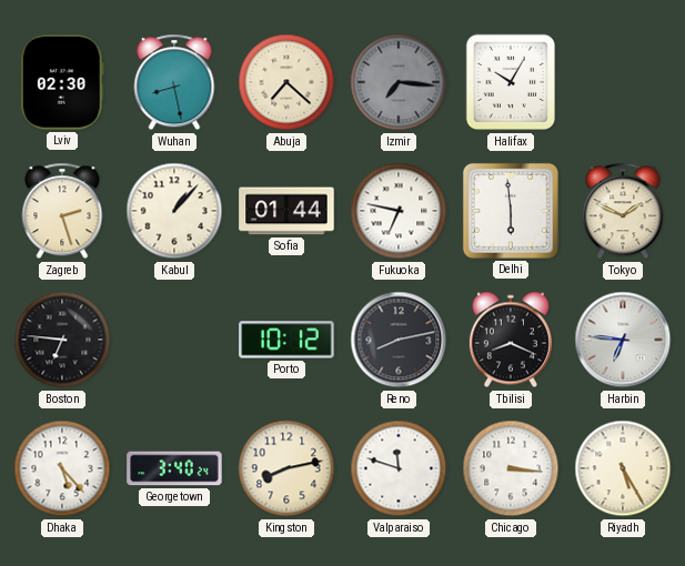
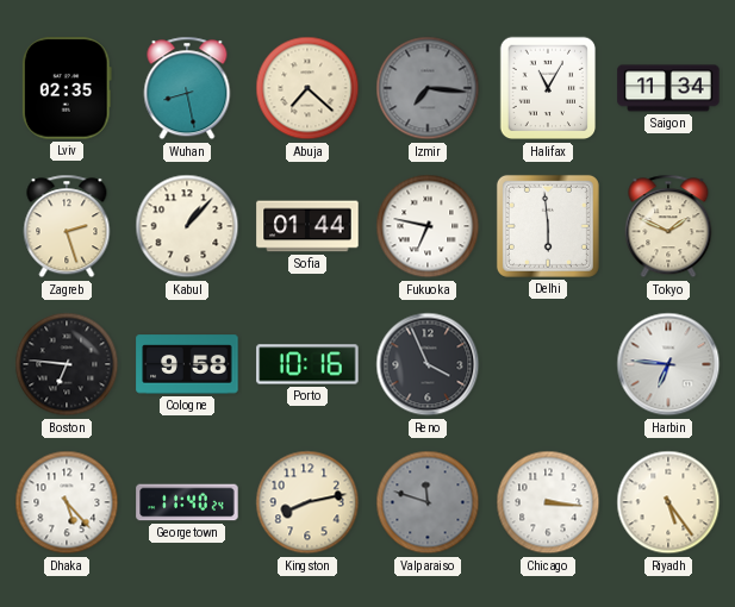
Lviv: 02:30 -> 02:35
Halifax: 10:05 -> 11:05
Saigon: none -> 11:34
Cologne: none -> 9:58
Porto: 10:12 -> 10:16
Reno: 8:13 -> 3:56
Tbilisi: 8:19 -> none
Georgetown: 3:40 -> 11:40
Valparaiso dial: white -> grey
Riyadh: 5:25 -> 5:24
